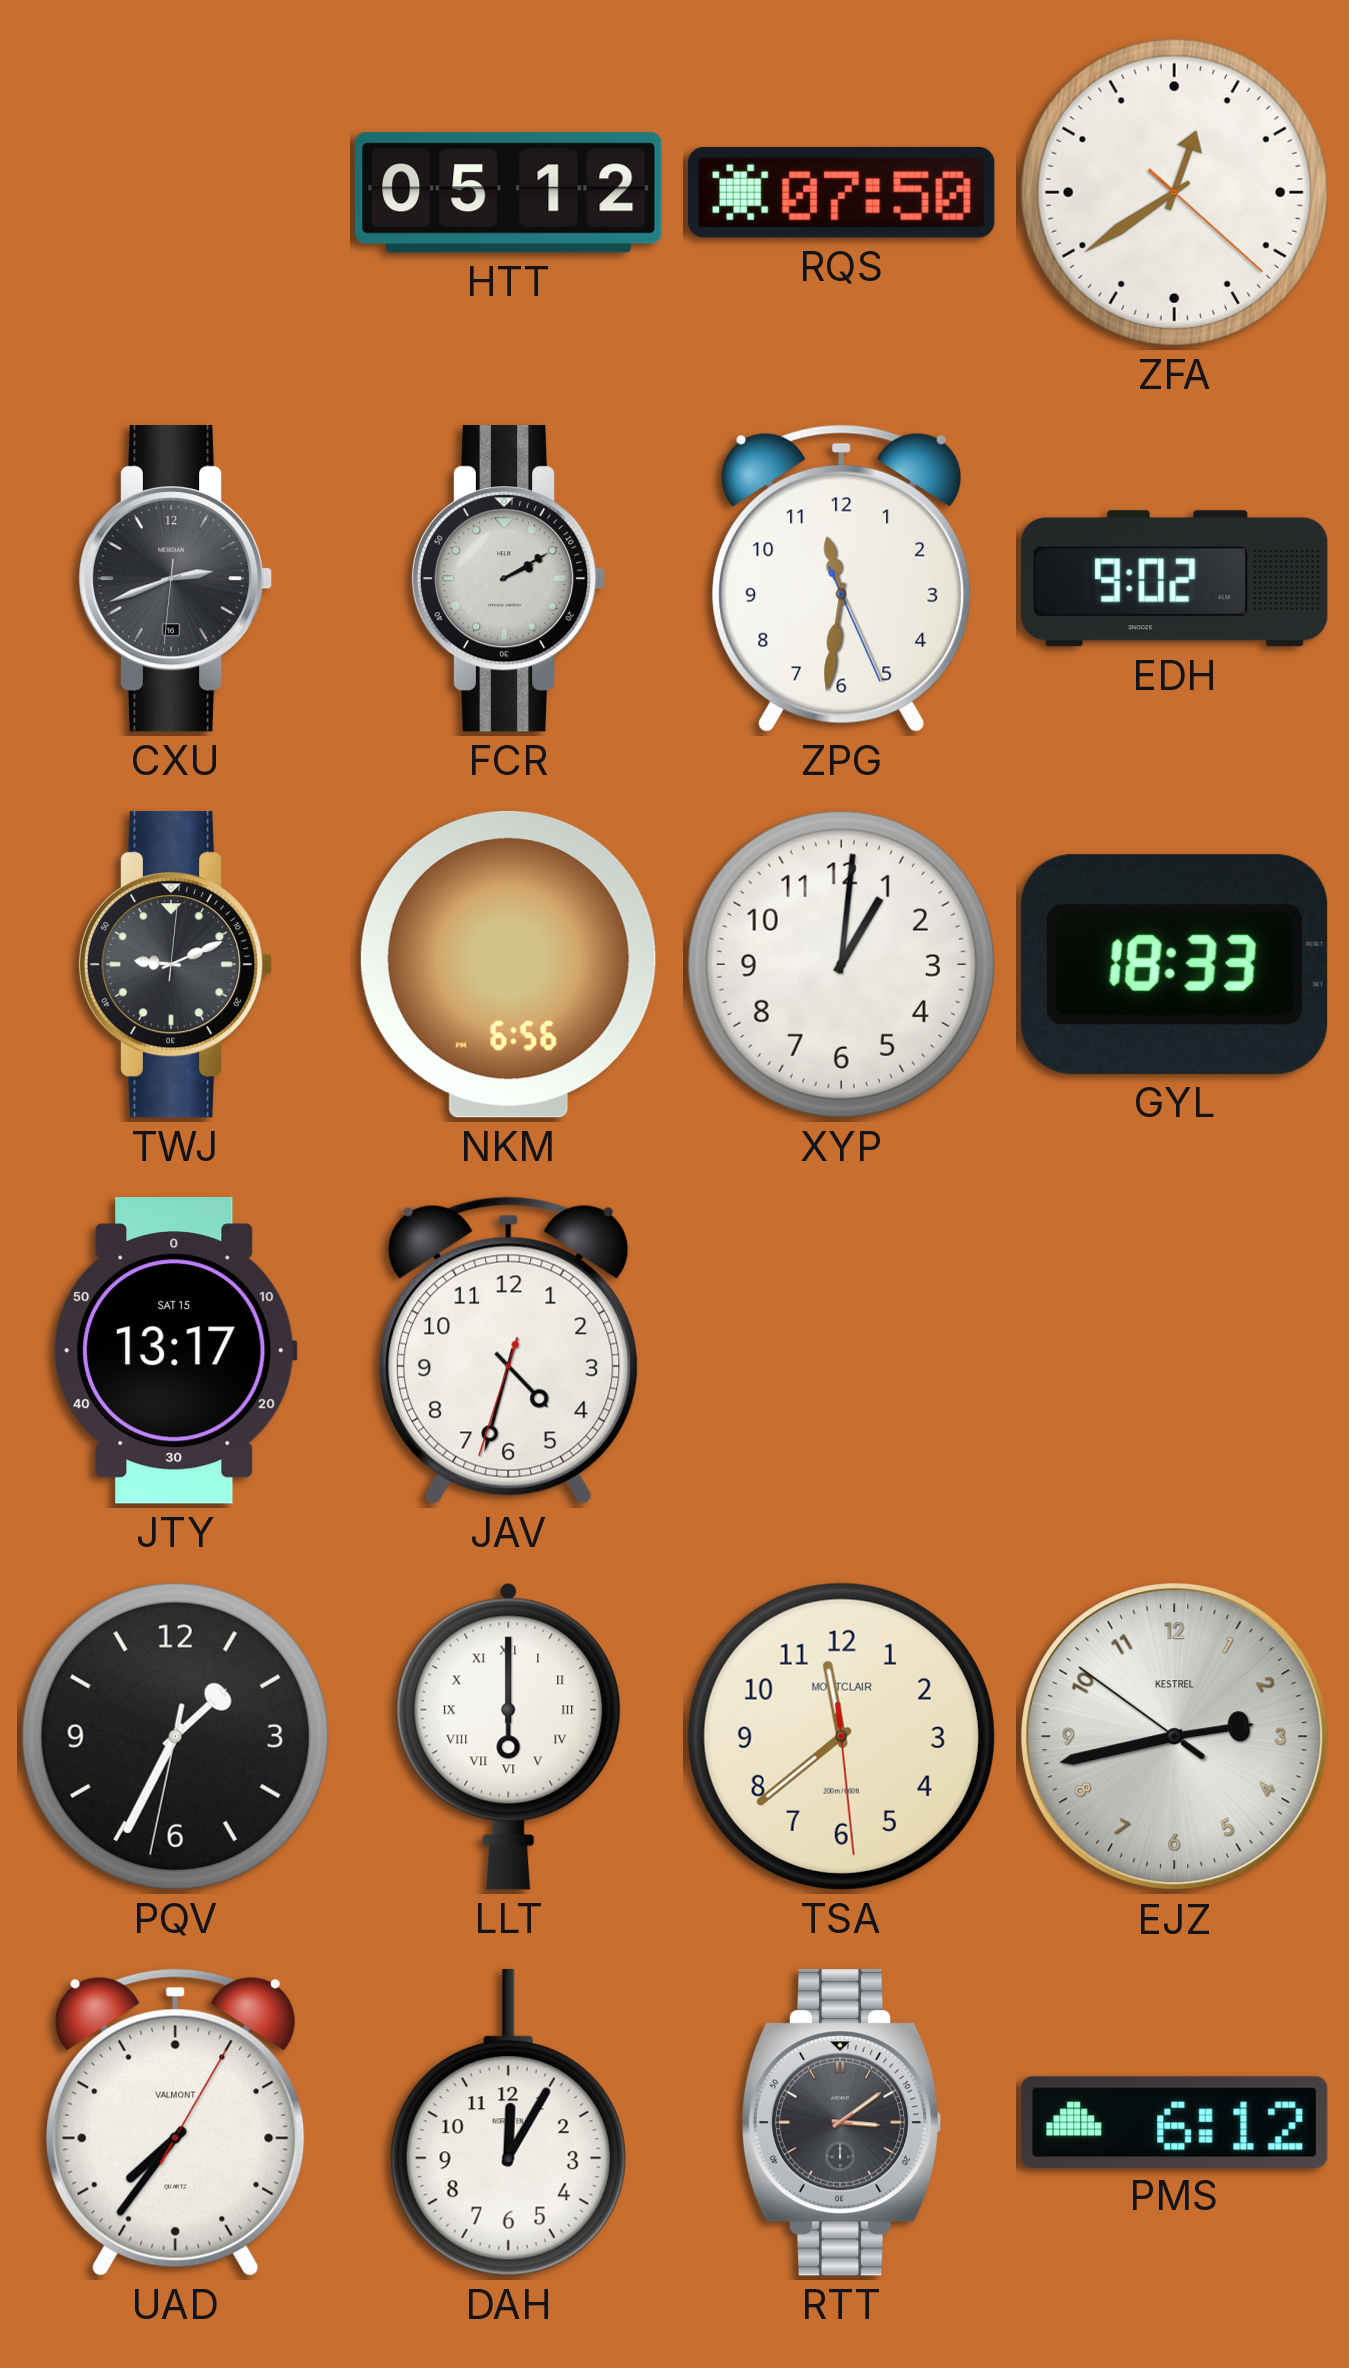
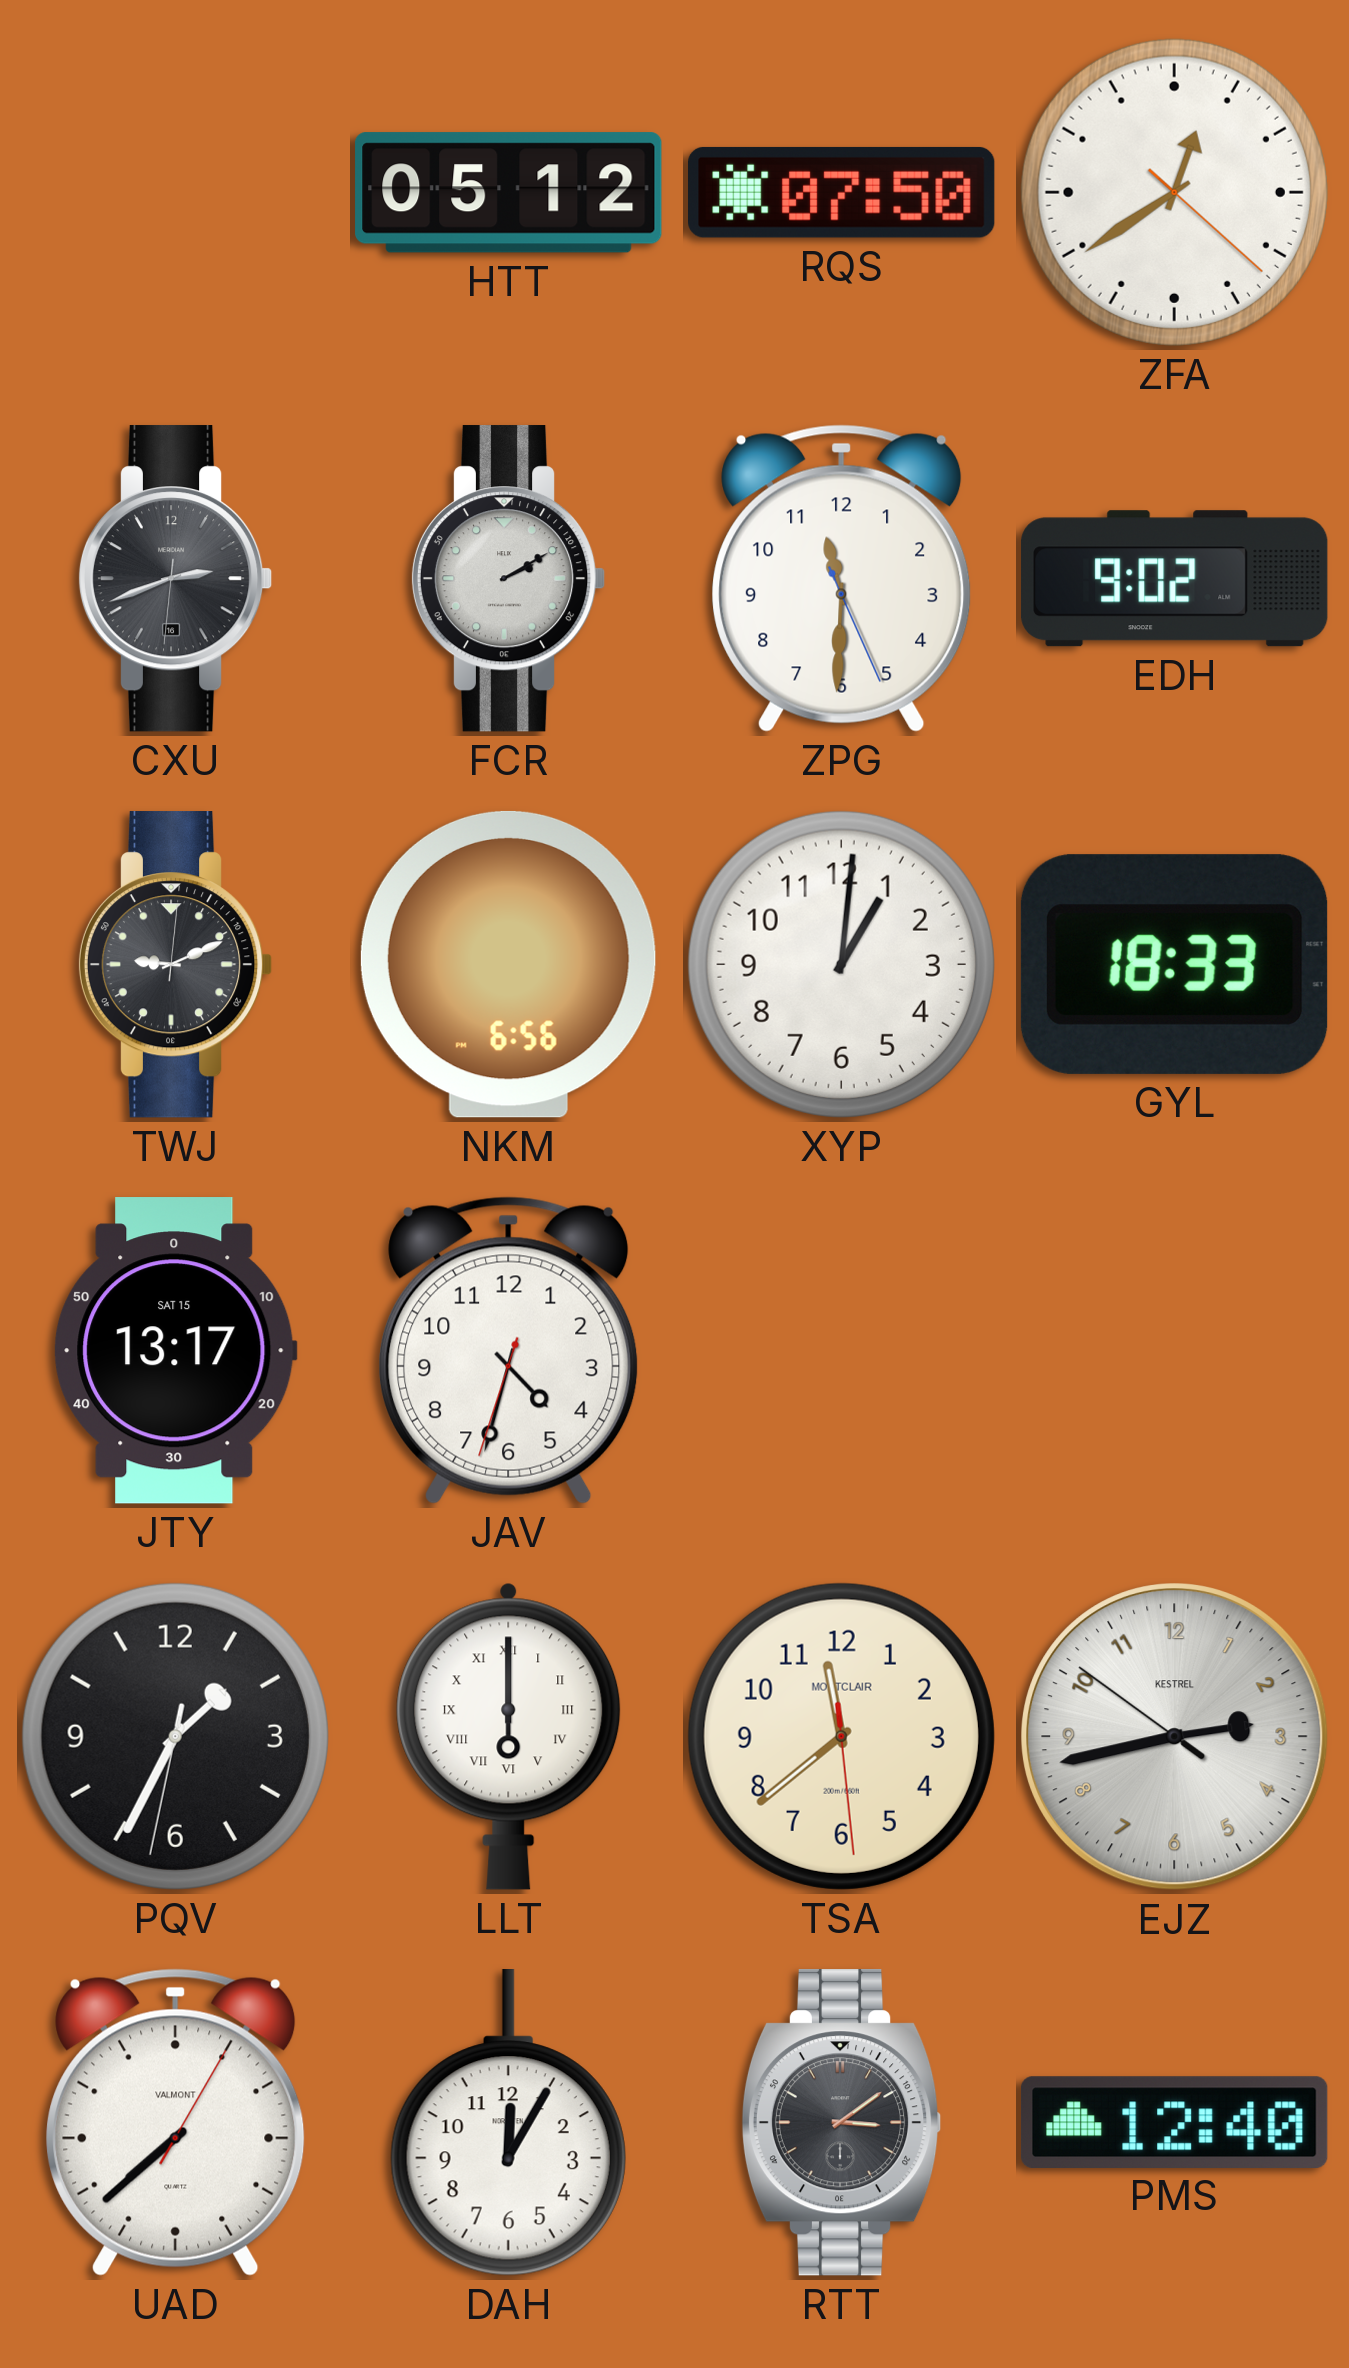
ZPG: 11:31 -> 11:30
UAD: 7:36 -> 7:38
PMS: 6:12 -> 12:40
